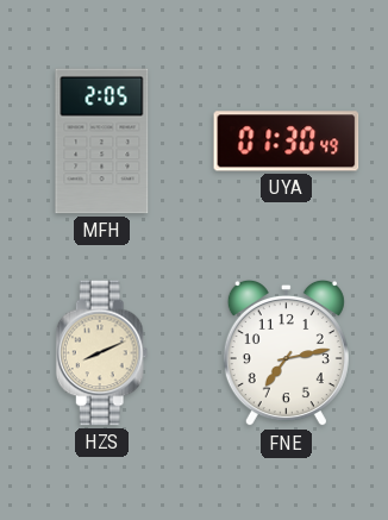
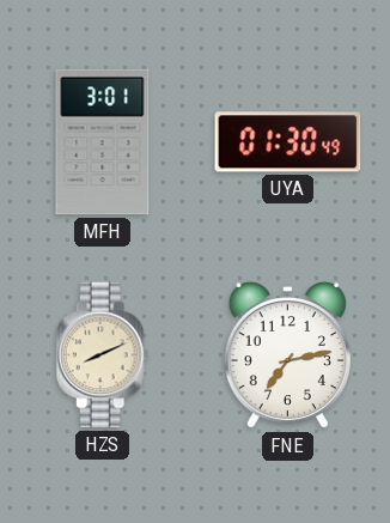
MFH: 2:05 -> 3:01
